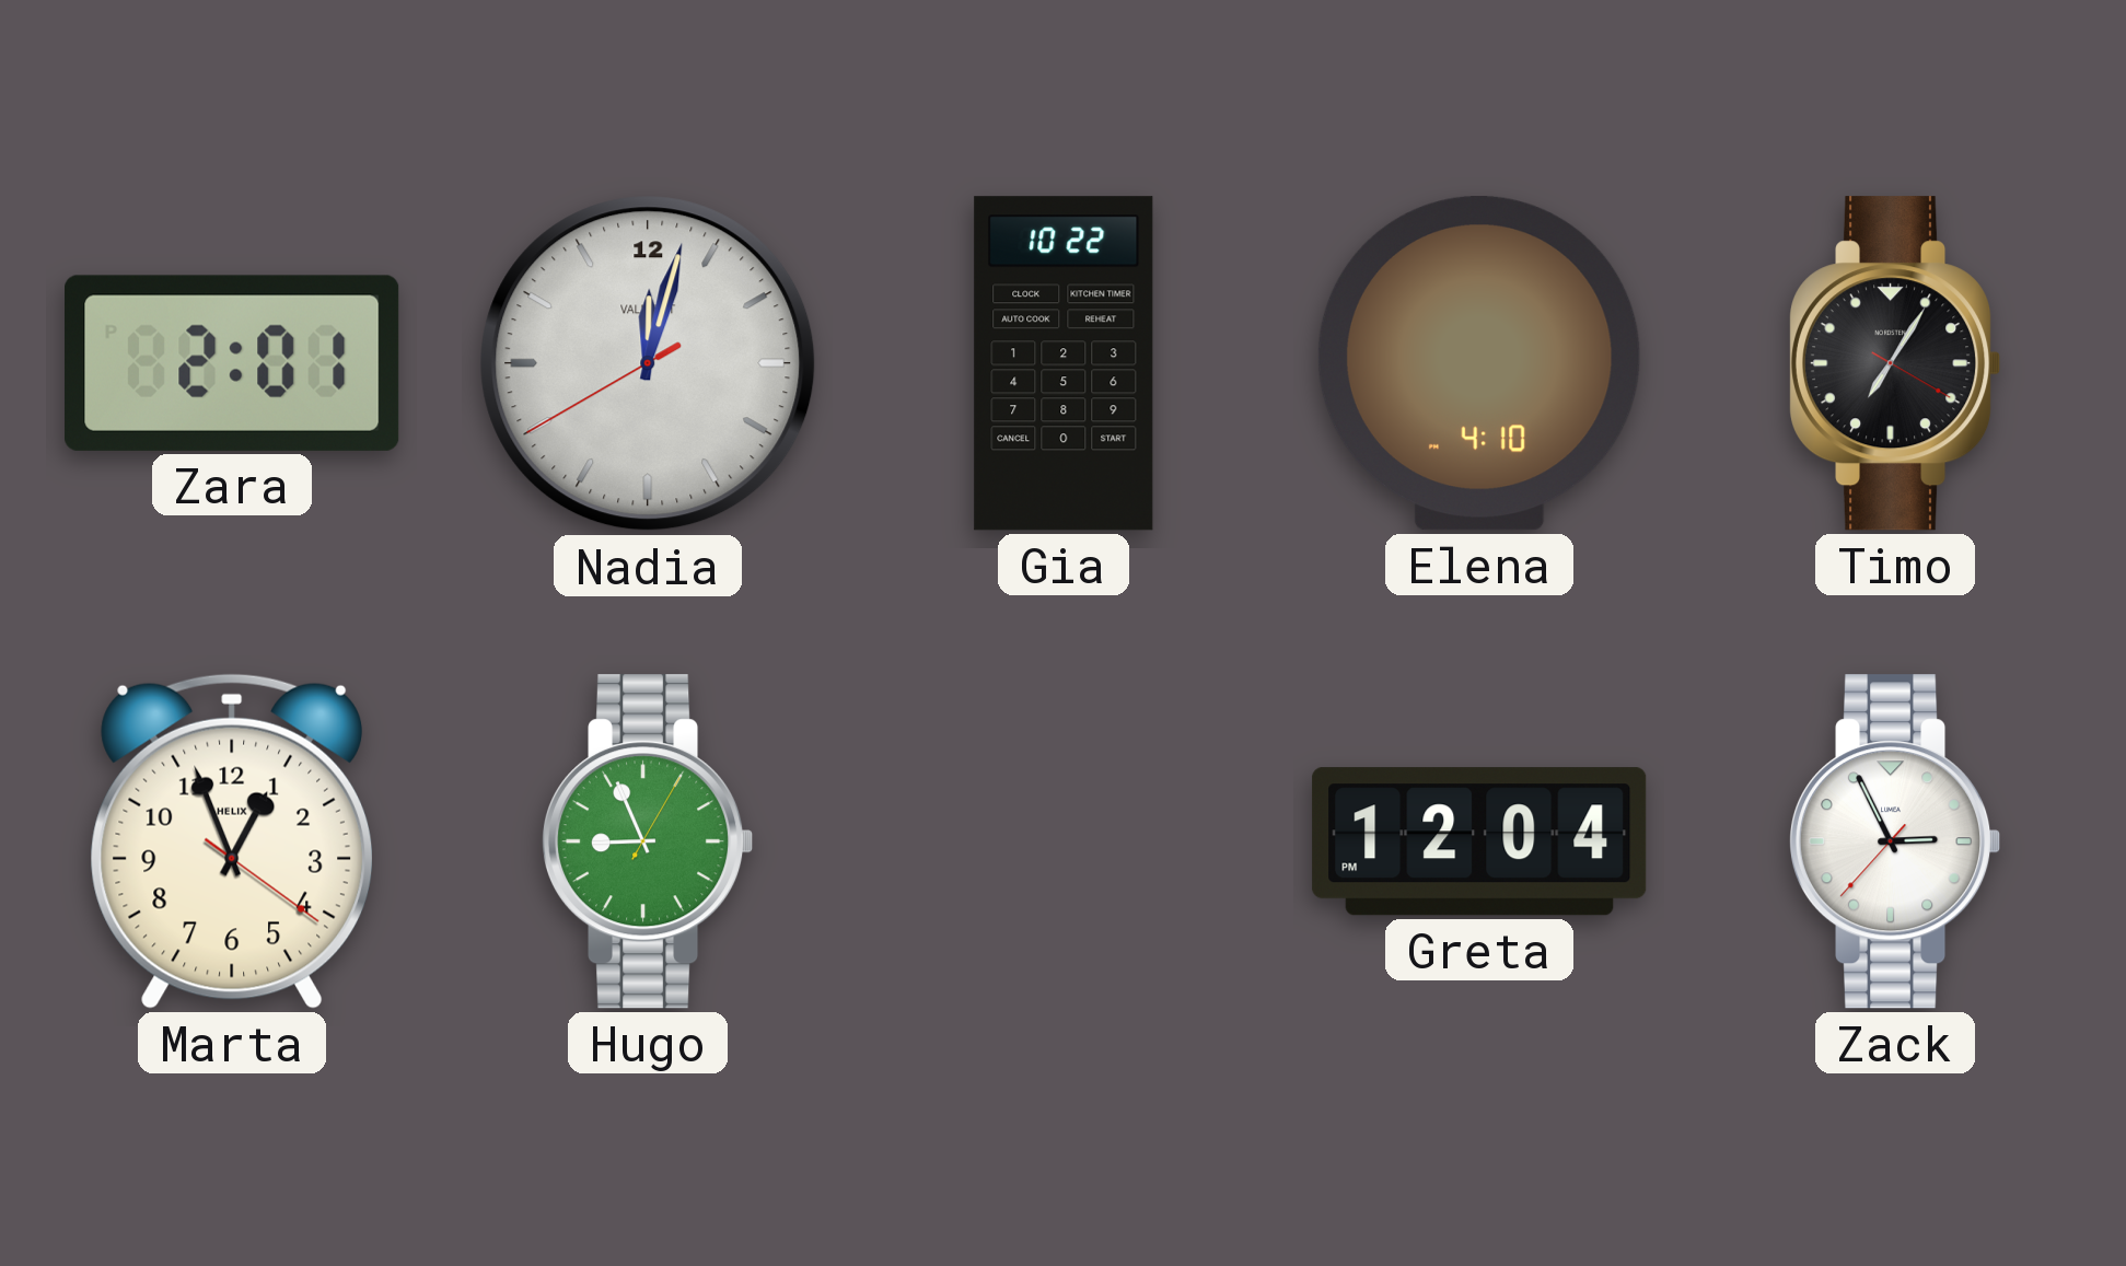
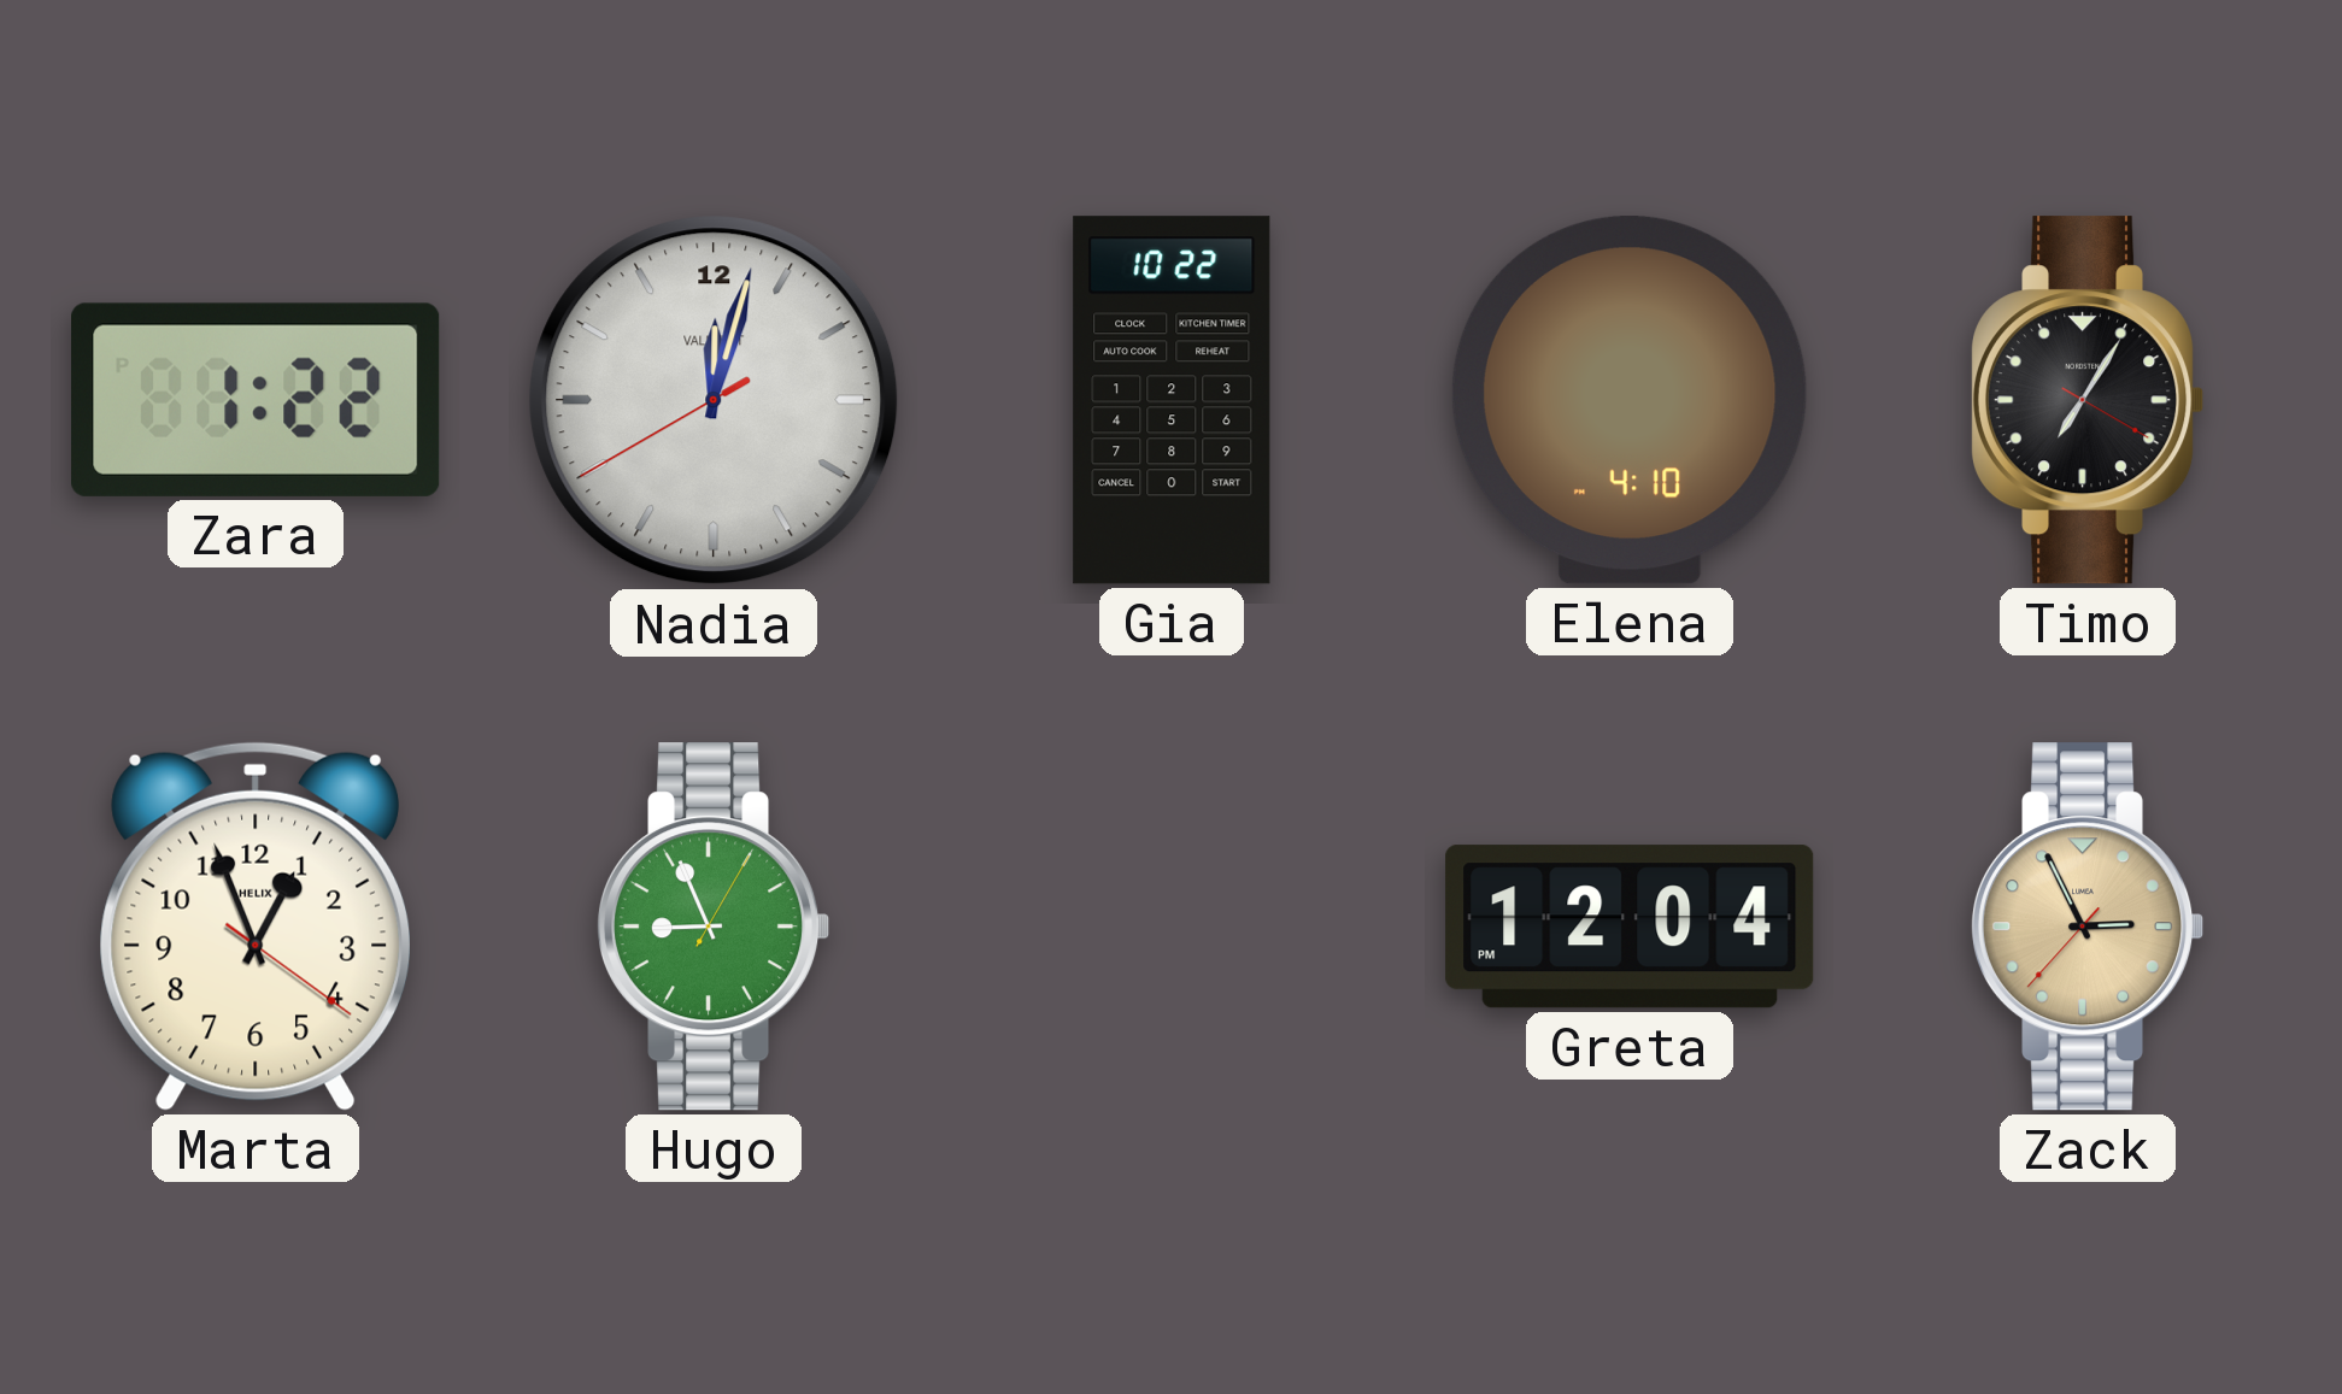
Zara: 2:01 -> 1:22
Zack dial: white -> champagne
